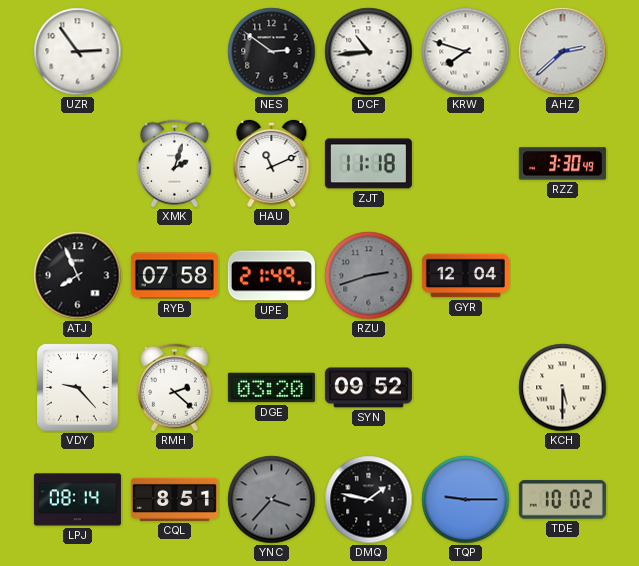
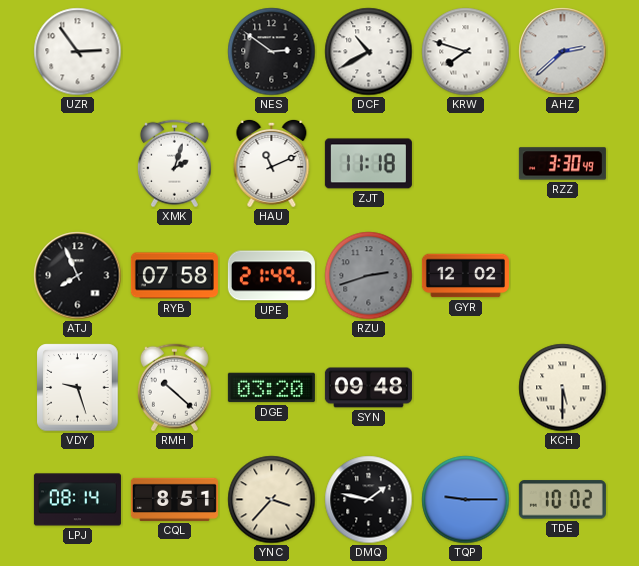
DCF: 10:44 -> 10:40
GYR: 12:04 -> 12:02
VDY: 9:23 -> 9:27
RMH: 2:22 -> 10:22
SYN: 09:52 -> 09:48
YNC dial: grey -> cream
